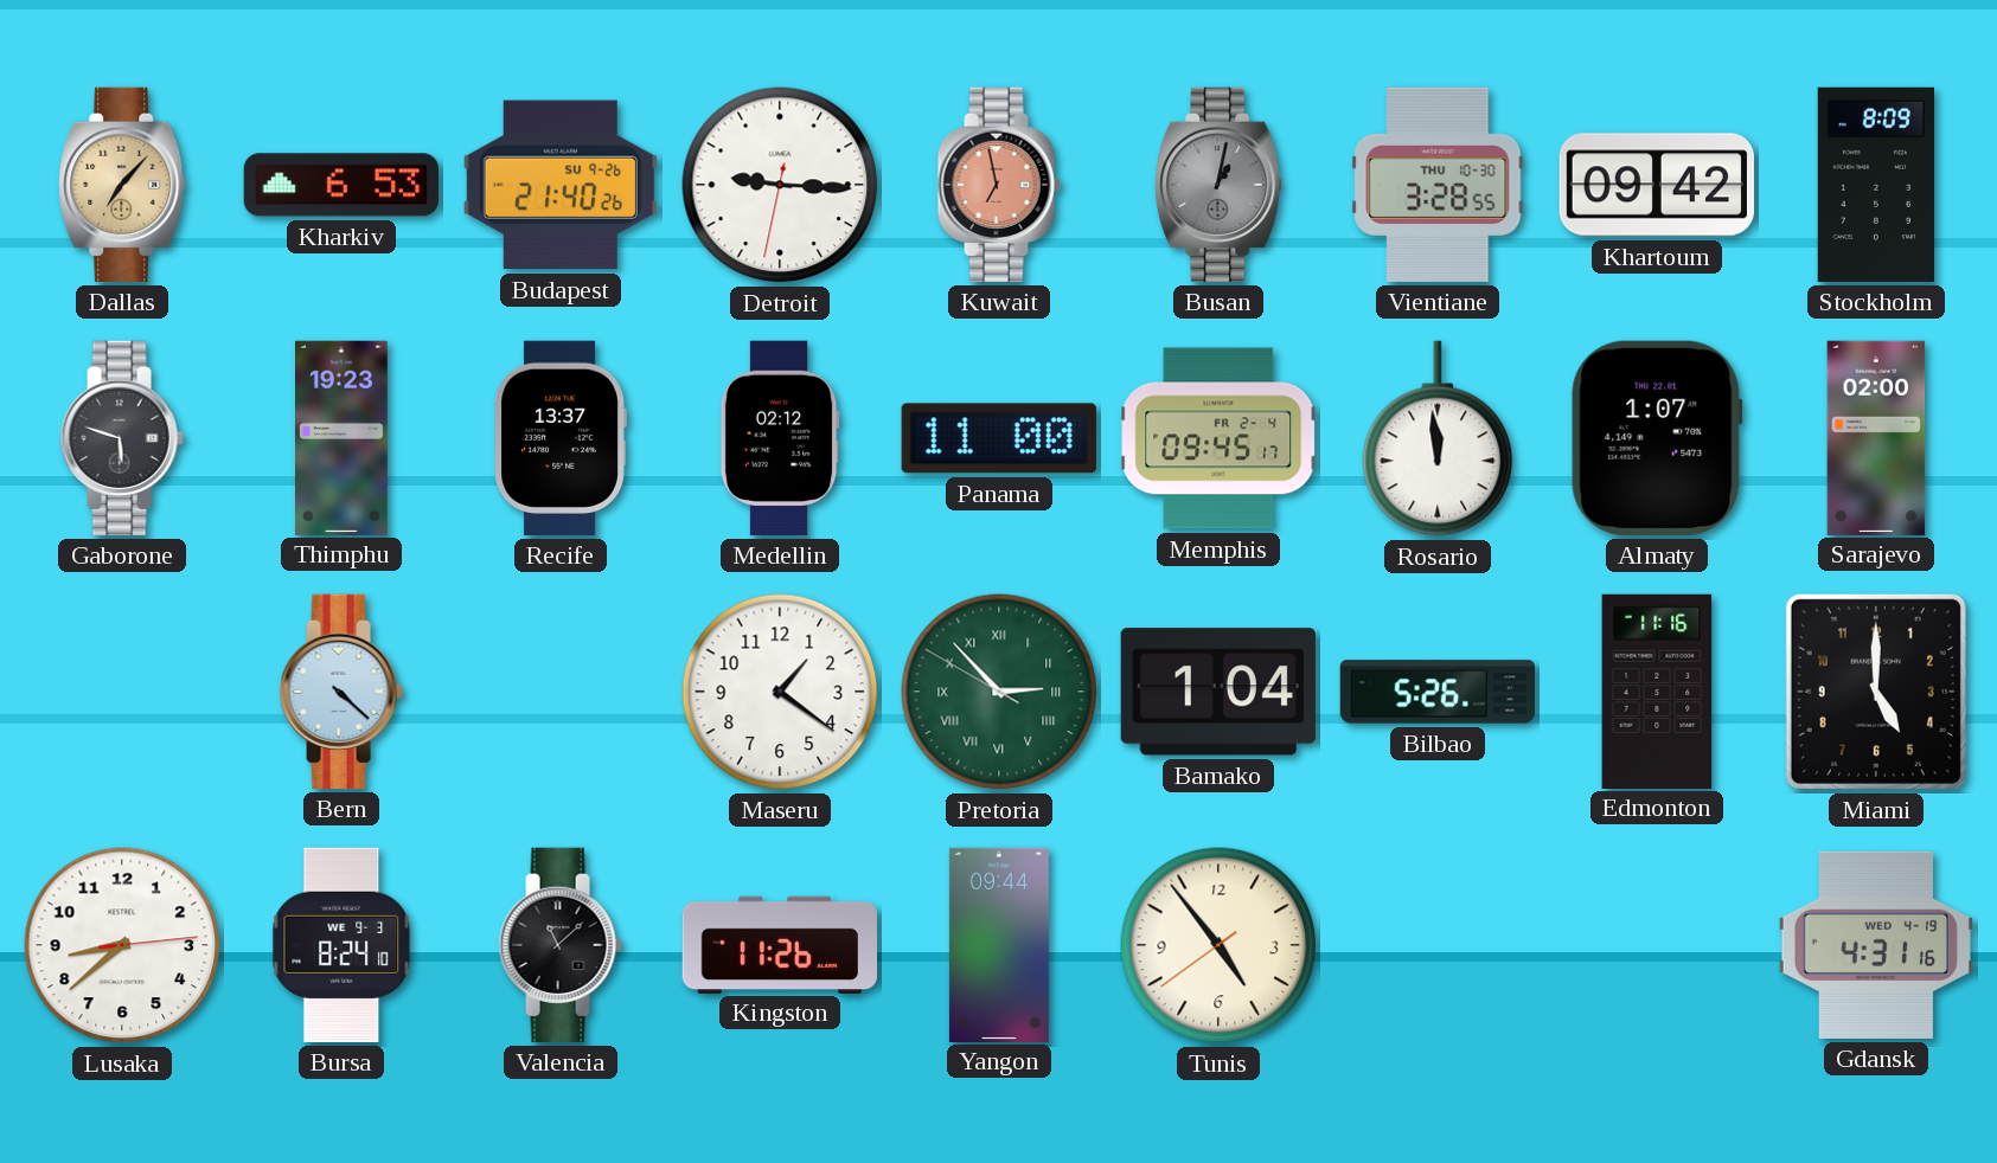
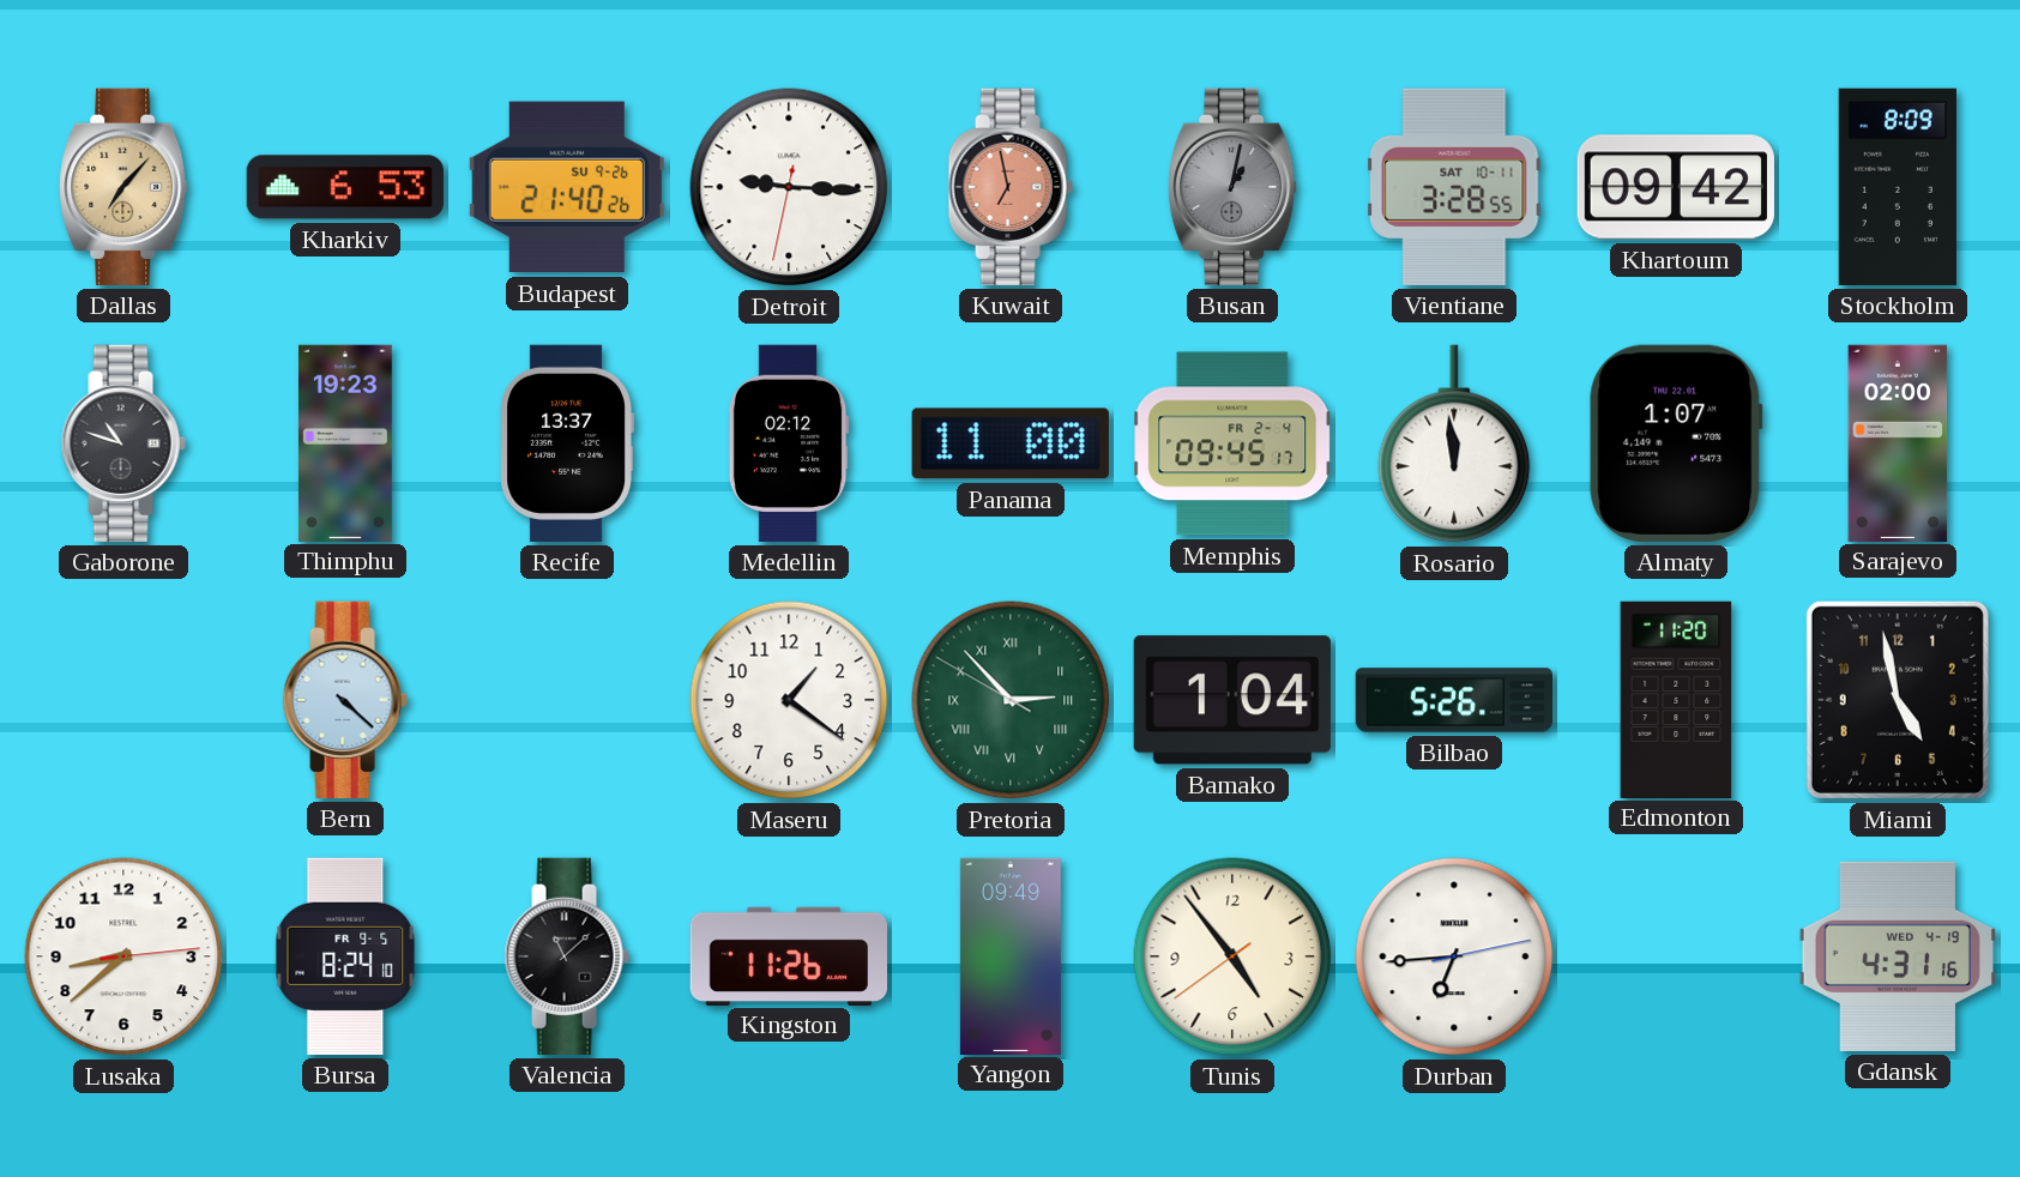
Vientiane date: THU 10-30 -> SAT 10-11
Gaborone: 5:48 -> 10:48
Edmonton: 11:16 -> 11:20
Miami: 5:00 -> 4:58
Bursa date: WE 9-3 -> FR 9-5
Yangon: 09:44 -> 09:49
Durban: none -> 6:44
